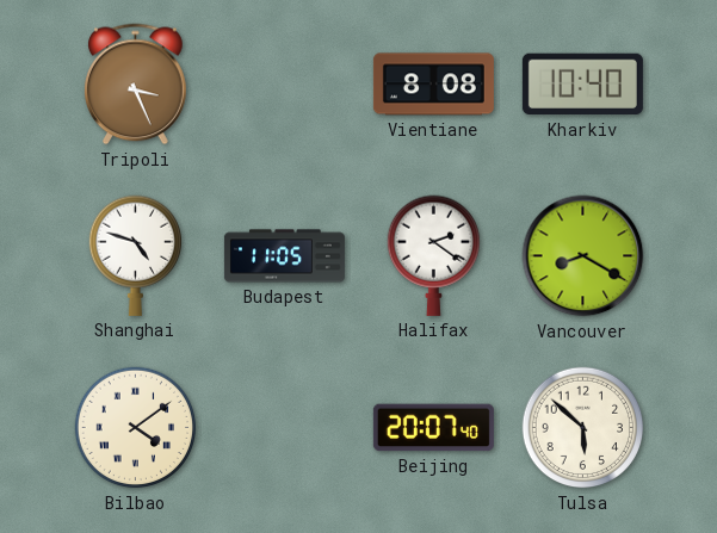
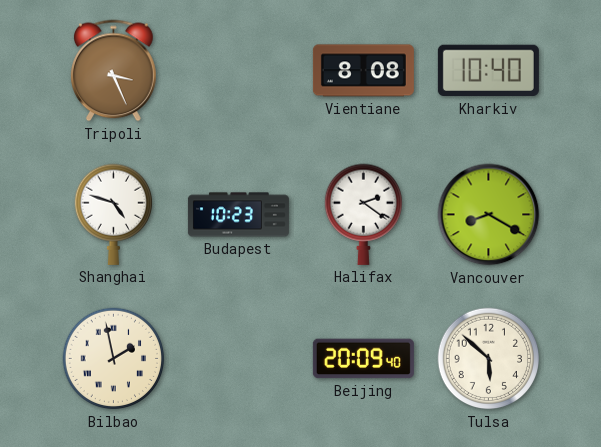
Budapest: 11:05 -> 10:23
Bilbao: 4:09 -> 1:58
Beijing: 20:07 -> 20:09
